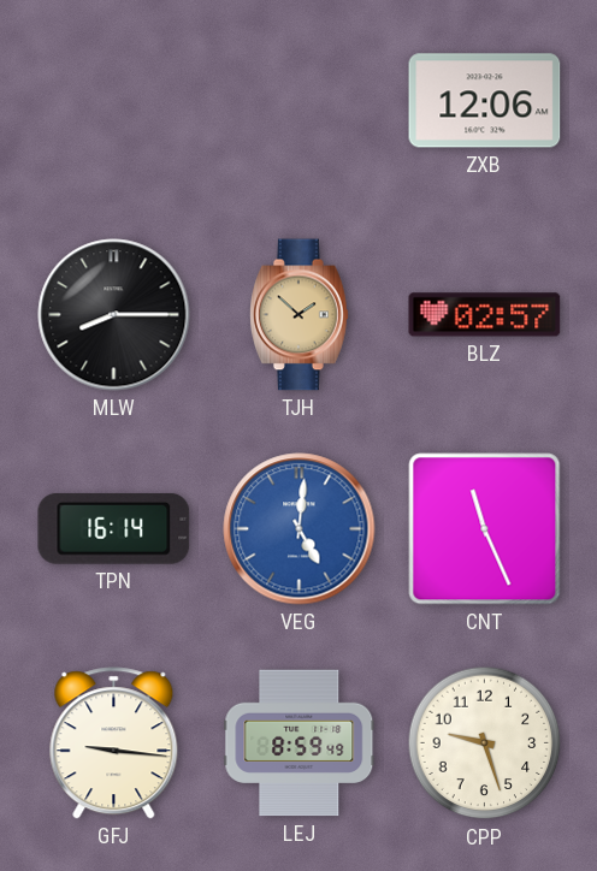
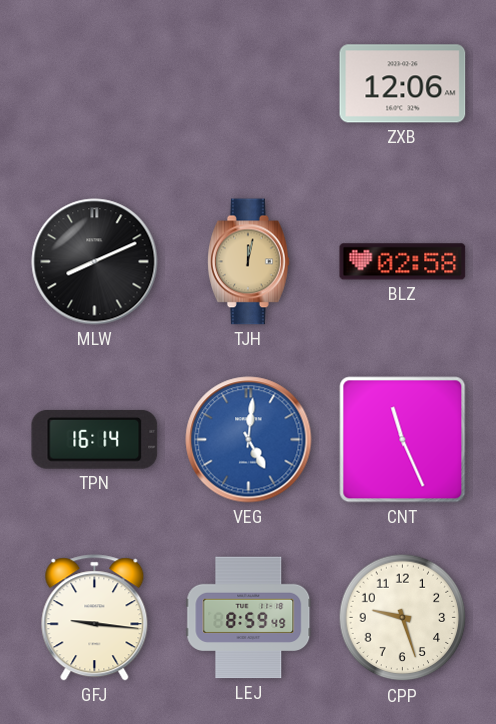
MLW: 8:15 -> 8:11
TJH: 1:52 -> 12:02
BLZ: 02:57 -> 02:58
